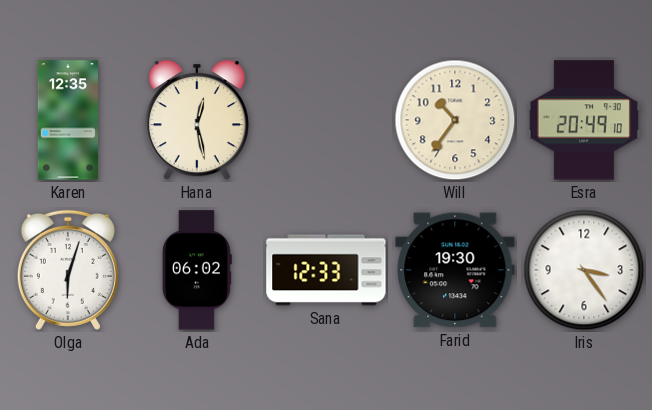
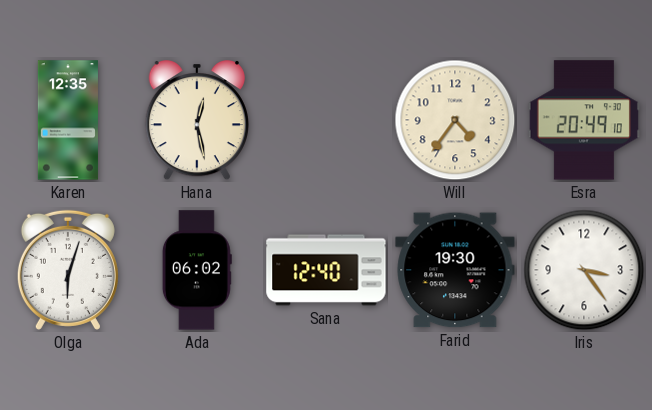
Will: 10:36 -> 4:36
Sana: 12:33 -> 12:40
